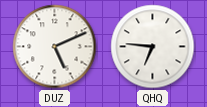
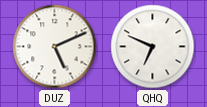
QHQ: 6:46 -> 6:49
